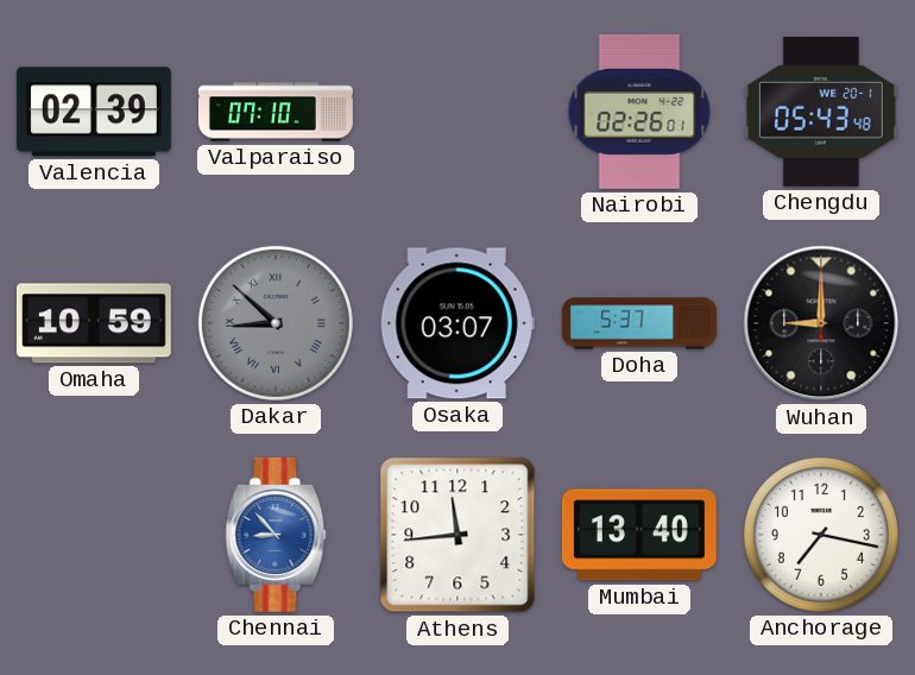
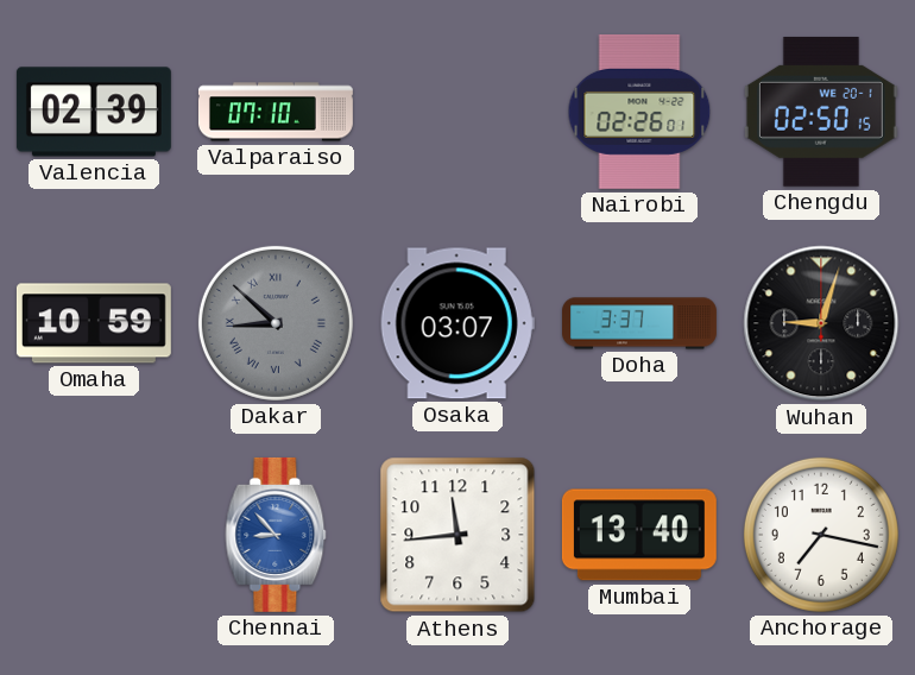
Chengdu: 05:43 -> 02:50
Doha: 5:37 -> 3:37
Wuhan: 9:00 -> 9:03
